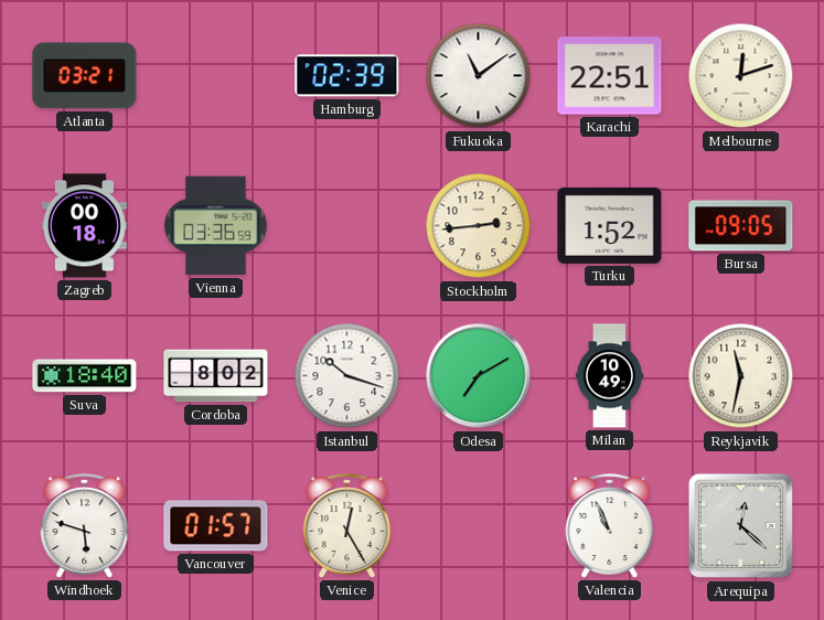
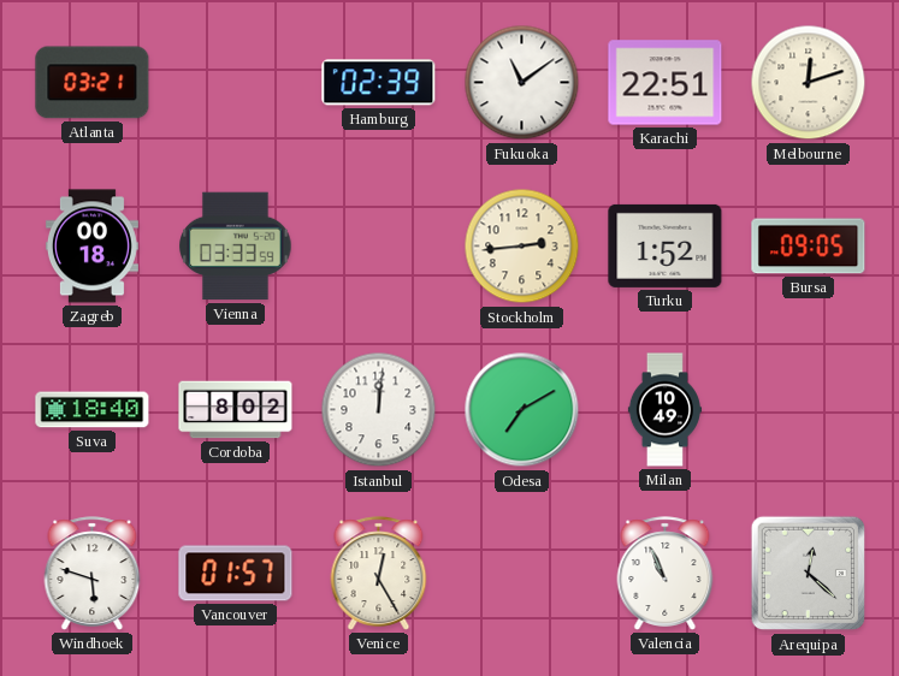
Vienna: 03:36 -> 03:33
Istanbul: 10:18 -> 12:01
Reykjavik: 11:32 -> none
